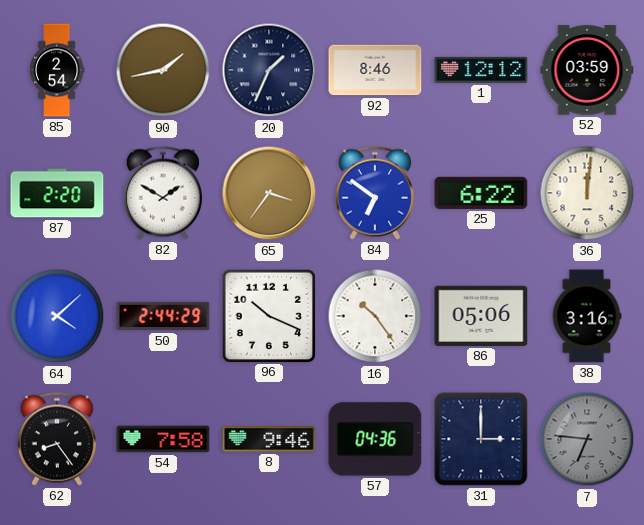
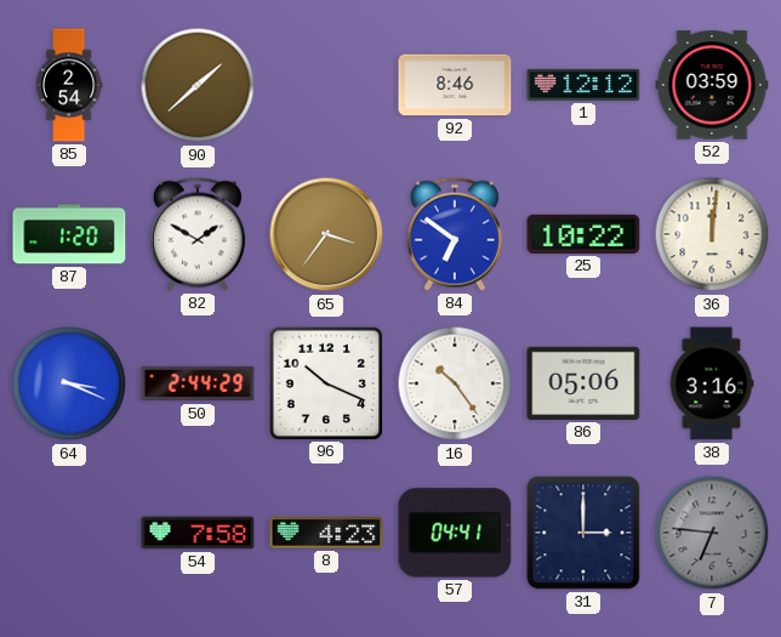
90: 1:43 -> 1:38
20: 1:34 -> none
87: 2:20 -> 1:20
25: 6:22 -> 10:22
64: 4:08 -> 3:19
62: 8:24 -> none
8: 9:46 -> 4:23
57: 04:36 -> 04:41
